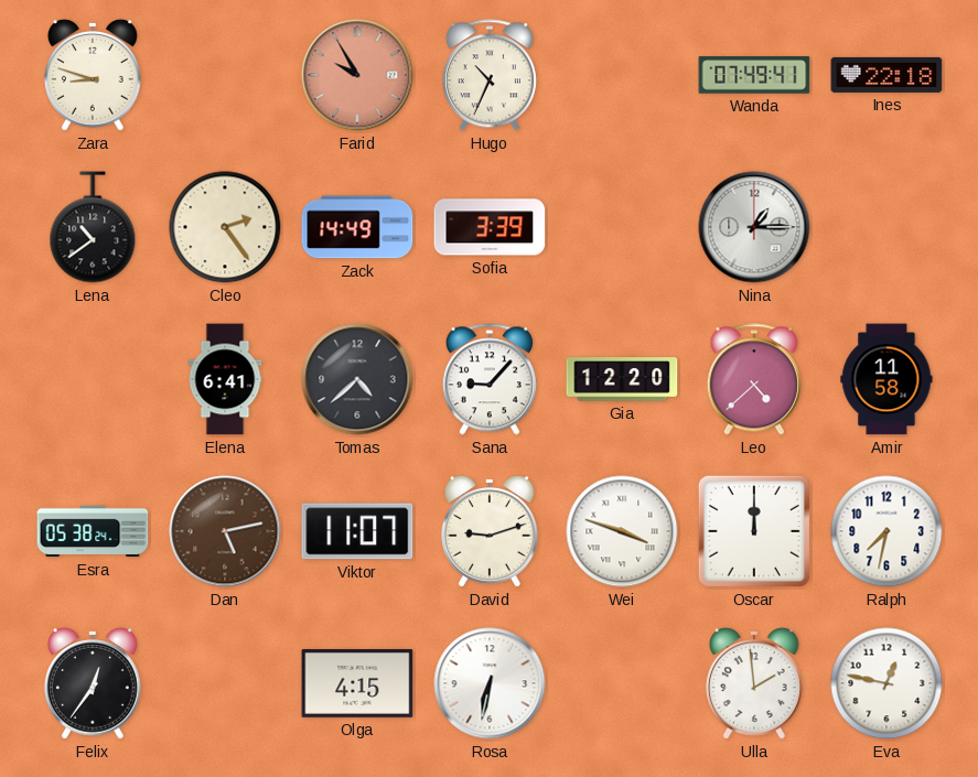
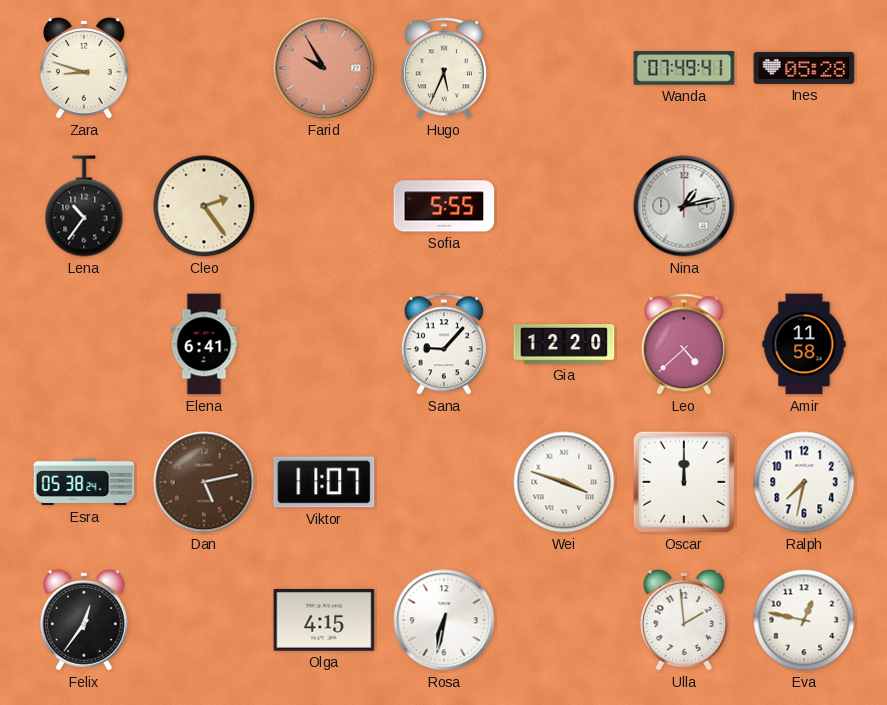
Hugo: 10:34 -> 5:34
Ines: 22:18 -> 05:28
Lena: 10:39 -> 10:36
Zack: 14:49 -> none
Sofia: 3:39 -> 5:55
Nina: 1:15 -> 1:13
Tomas: 4:38 -> none
David: 9:12 -> none
